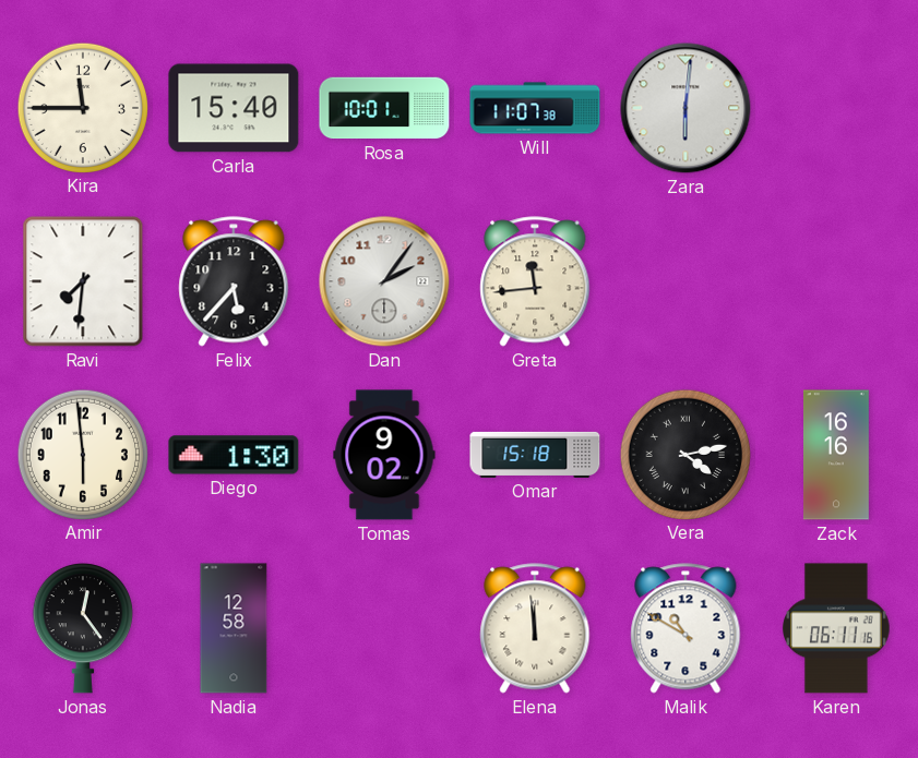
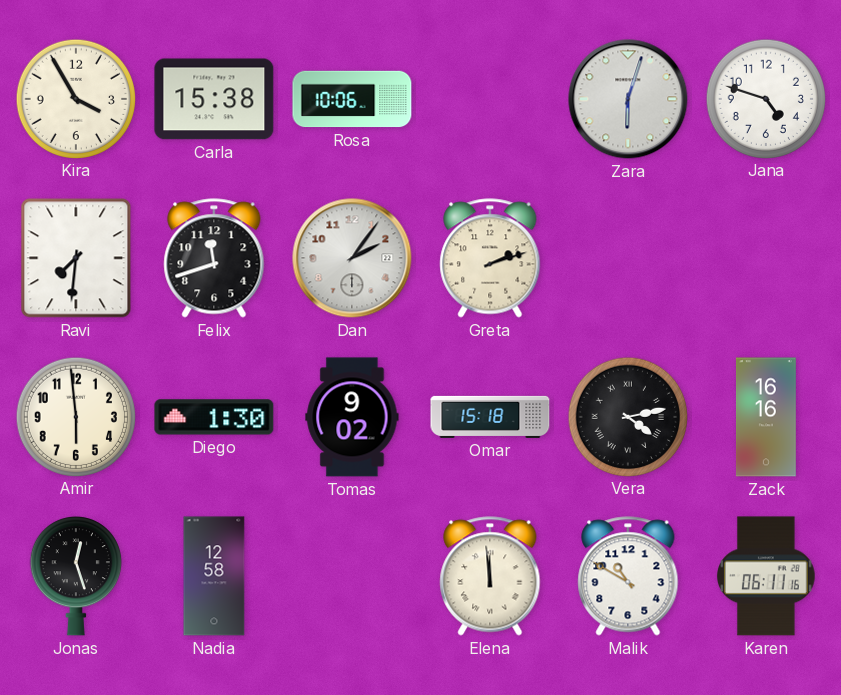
Kira: 11:45 -> 3:55
Carla: 15:40 -> 15:38
Rosa: 10:01 -> 10:06
Will: 11:07 -> none
Zara: 6:01 -> 6:03
Jana: none -> 4:48
Felix: 5:37 -> 11:42
Greta: 11:44 -> 2:12
Jonas: 12:24 -> 12:27
